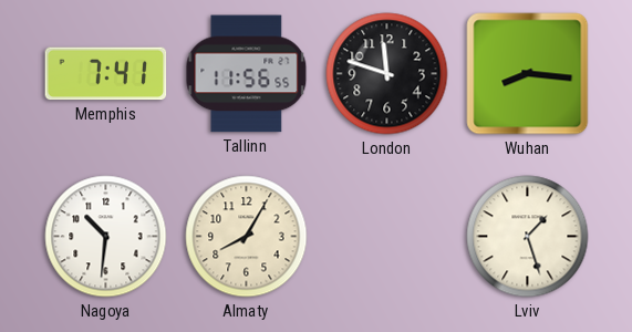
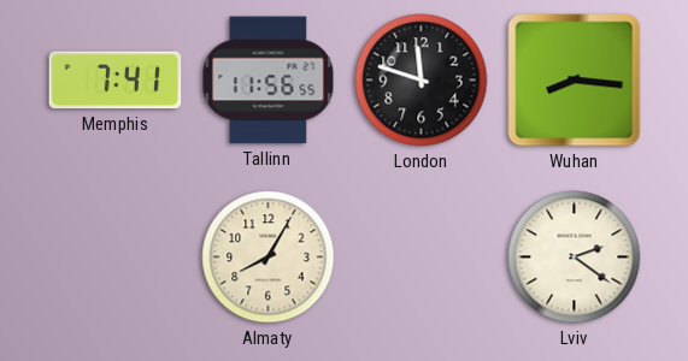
Nagoya: 10:31 -> none
Lviv: 1:27 -> 2:21
